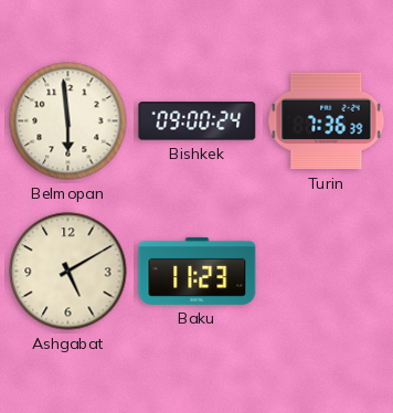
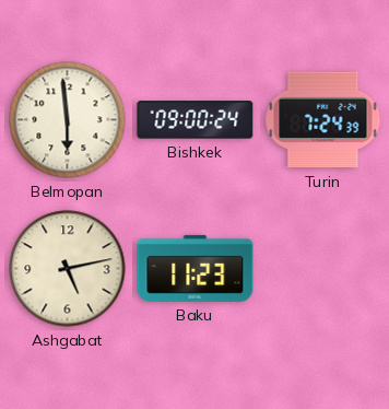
Turin: 7:36 -> 7:24
Ashgabat: 5:10 -> 5:13
